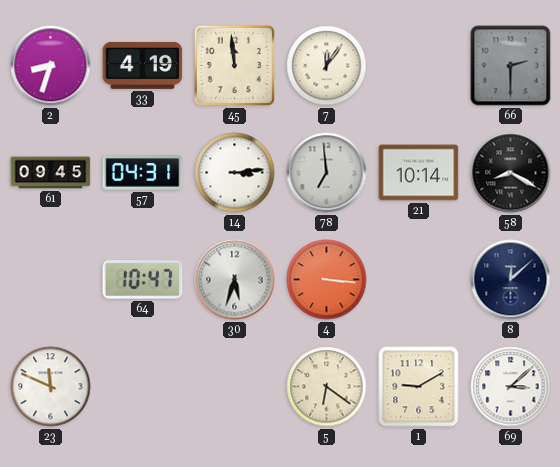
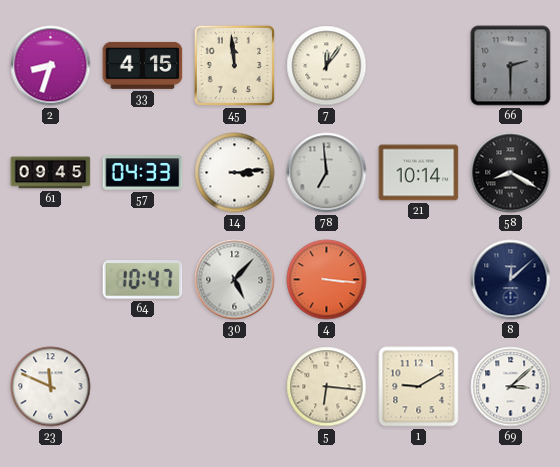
33: 4:19 -> 4:15
57: 04:31 -> 04:33
30: 5:33 -> 5:07
5: 6:21 -> 6:16
